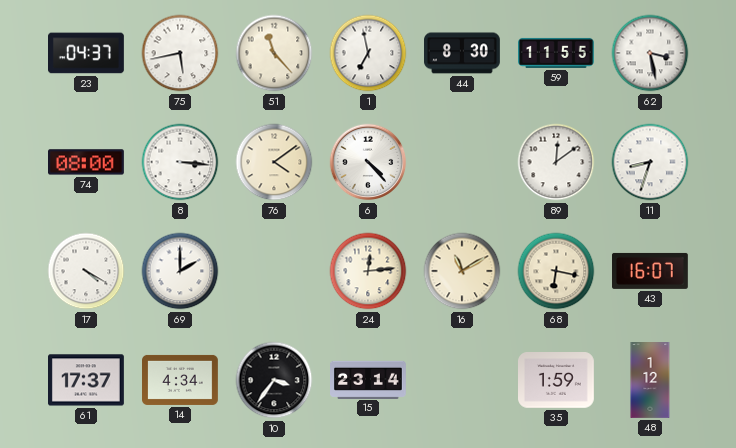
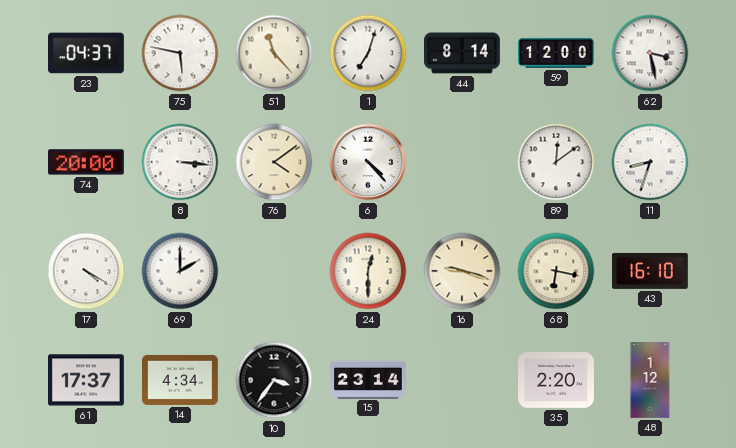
75: 5:43 -> 5:47
1: 6:58 -> 7:03
44: 8:30 -> 8:14
59: 11:55 -> 12:00
74: 08:00 -> 20:00
24: 12:14 -> 12:30
16: 11:10 -> 9:18
43: 16:07 -> 16:10
35: 1:59 -> 2:20
